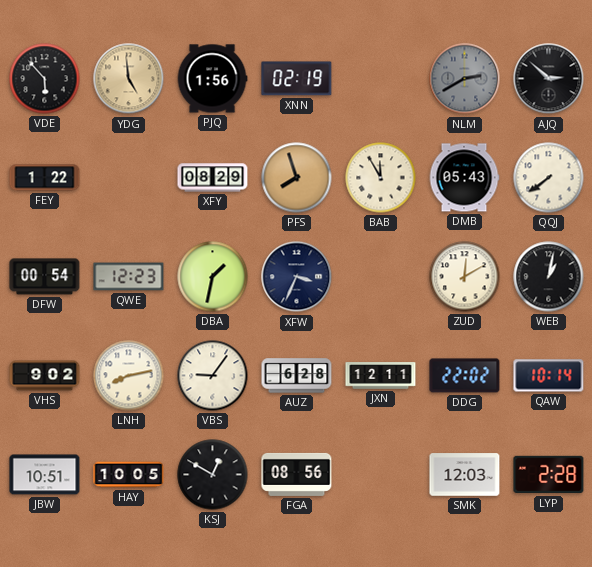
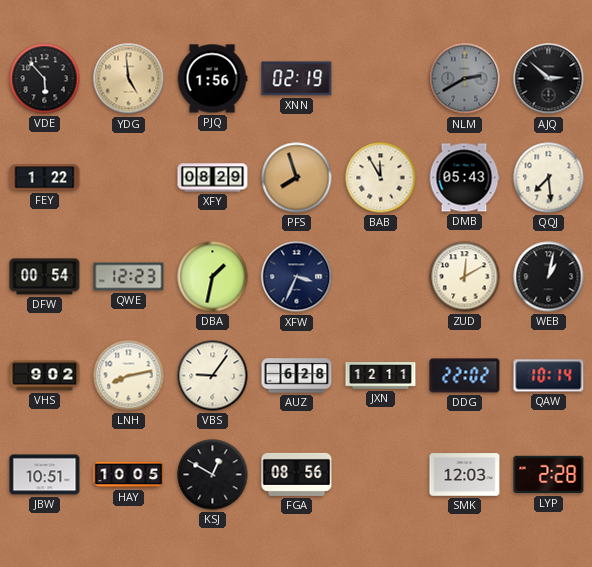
QQJ: 7:39 -> 7:29
